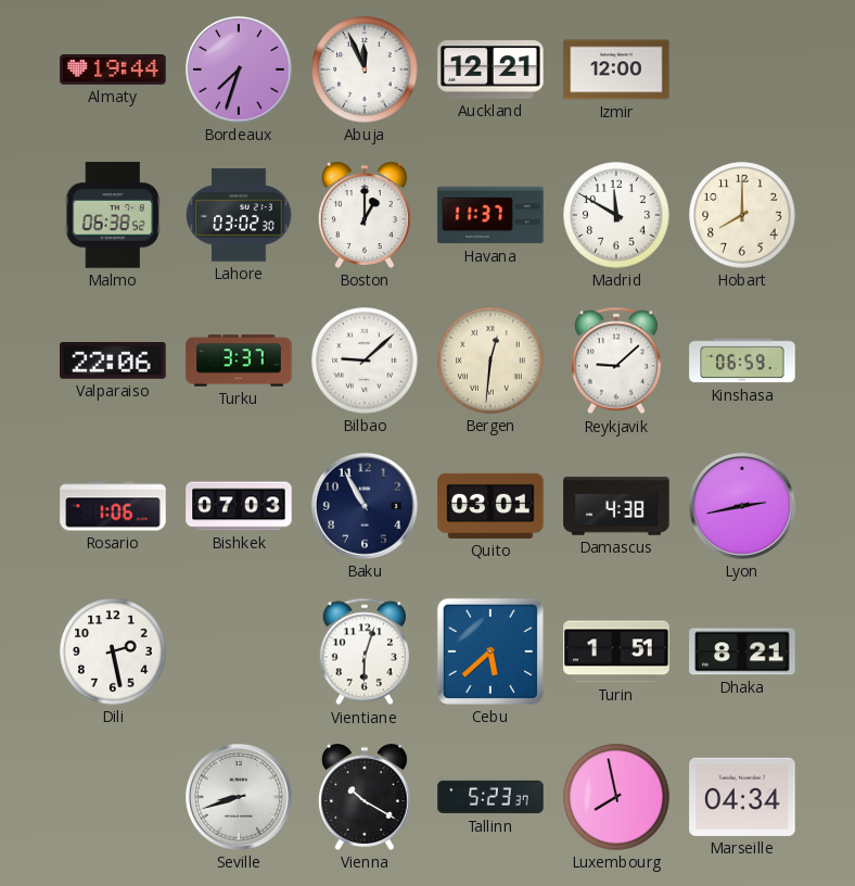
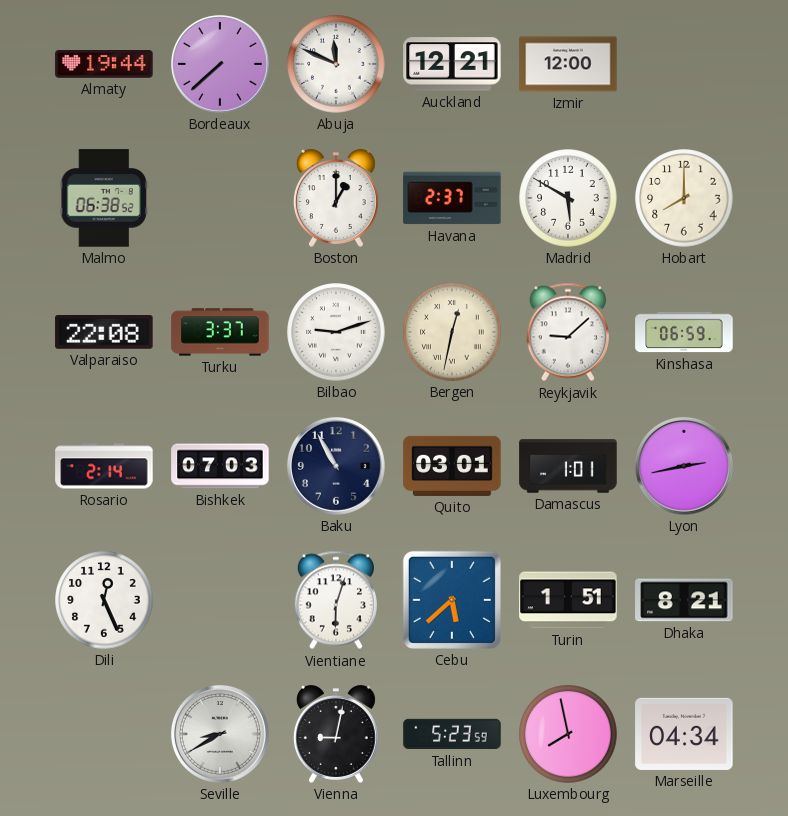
Bordeaux: 7:33 -> 7:38
Abuja: 11:56 -> 11:49
Lahore: 03:02 -> none
Havana: 11:37 -> 2:37
Madrid: 11:50 -> 5:50
Valparaiso: 22:06 -> 22:08
Bilbao: 9:08 -> 9:12
Bergen: 12:31 -> 12:32
Rosario: 1:06 -> 2:14
Damascus: 4:38 -> 1:01
Dili: 2:28 -> 12:26
Seville: 8:42 -> 8:40
Vienna: 10:20 -> 9:02
Tallinn: 5:23:37 -> 5:23:59
